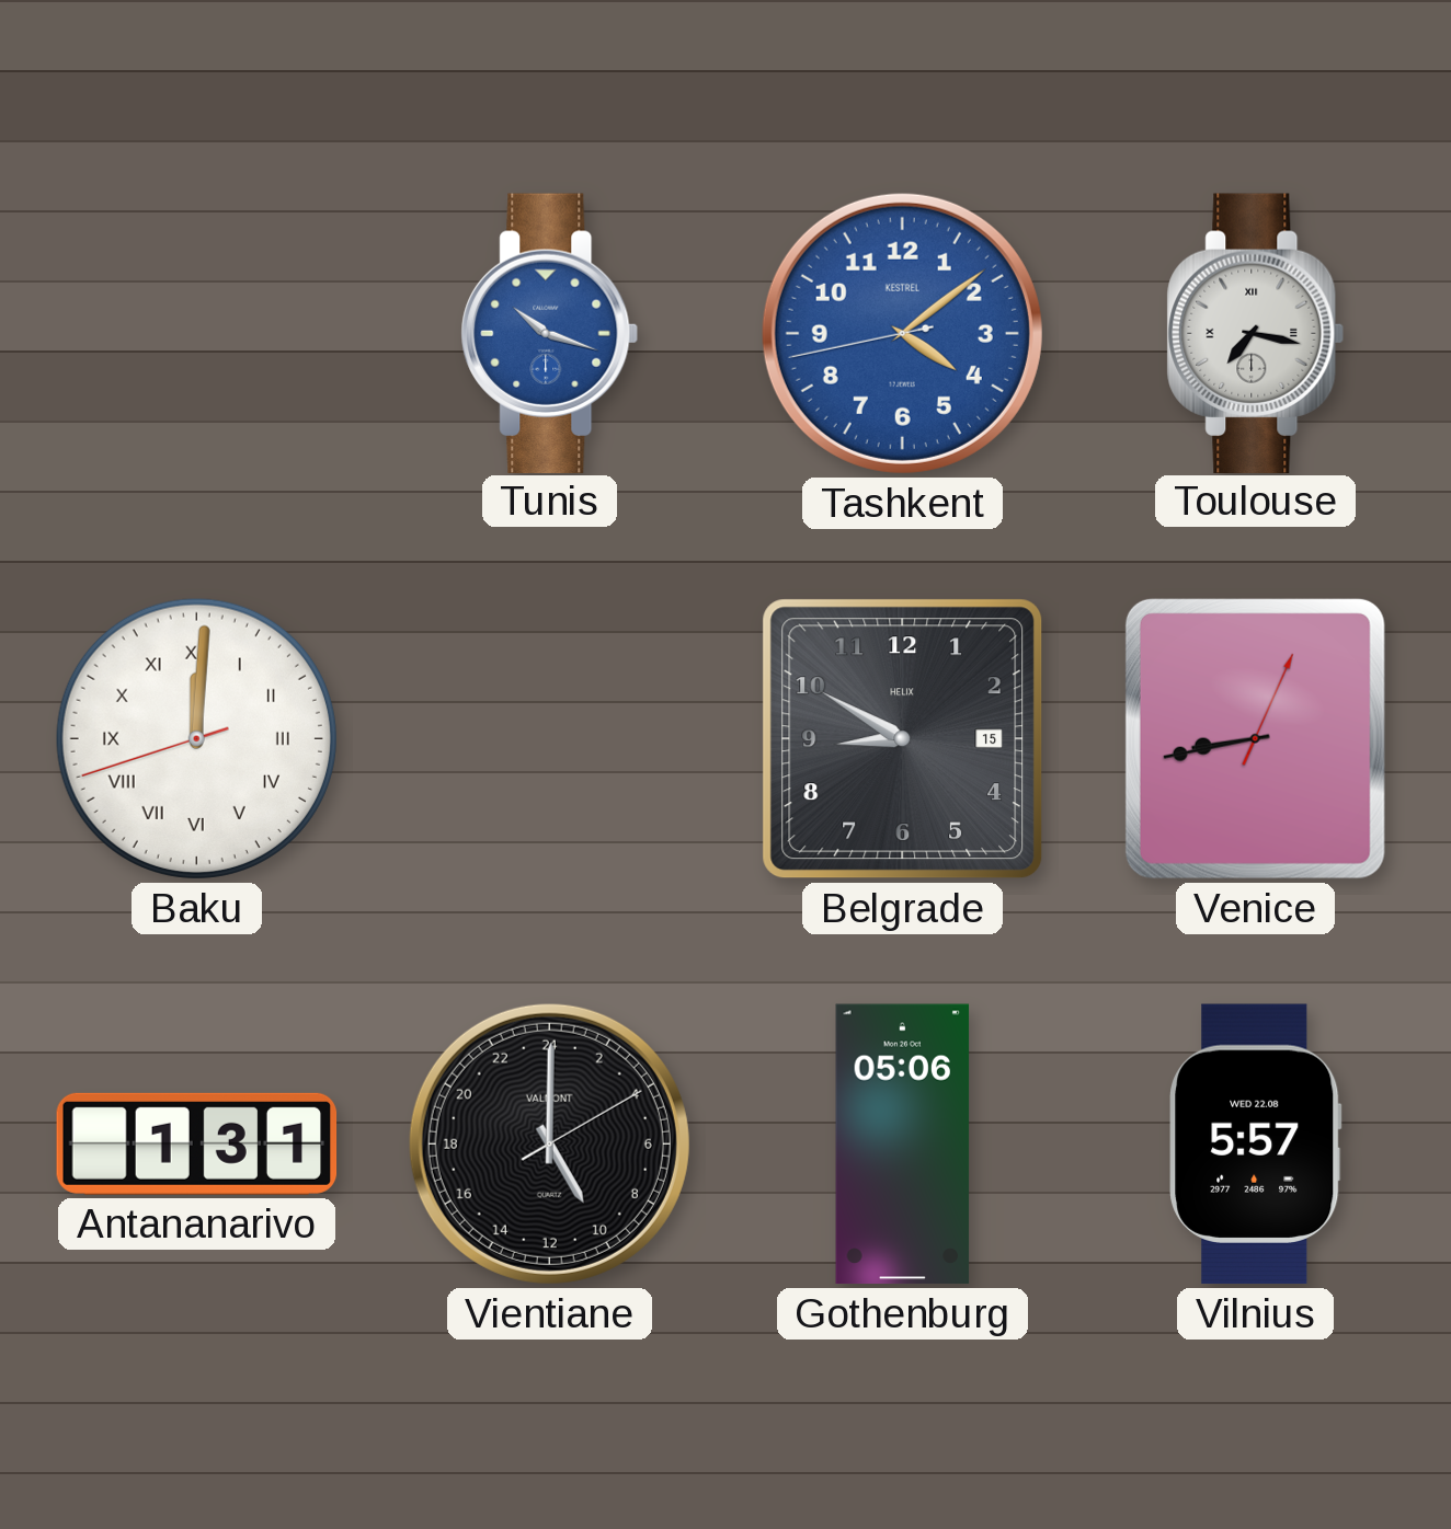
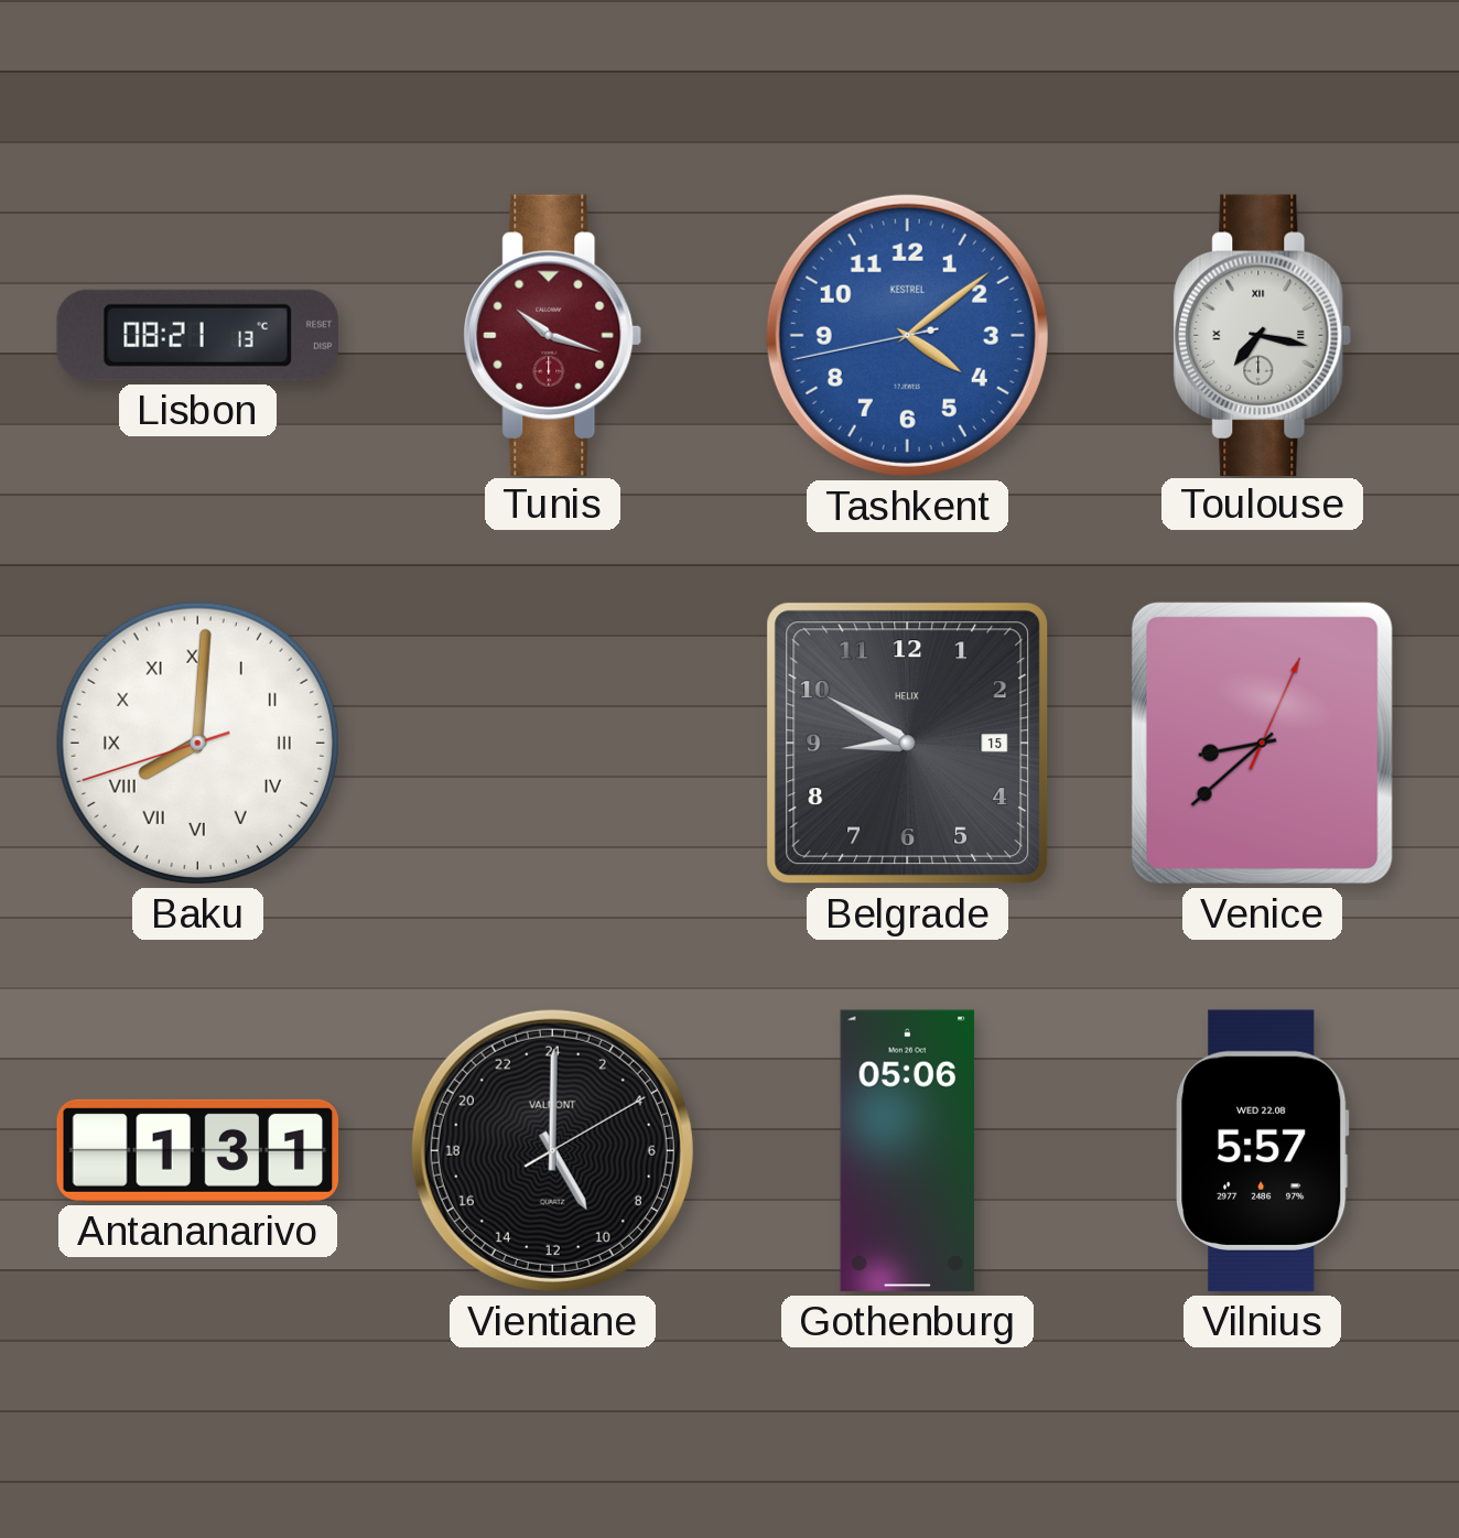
Lisbon: none -> 08:21
Tunis dial: blue -> burgundy
Baku: 12:00 -> 8:00
Venice: 8:43 -> 8:38
